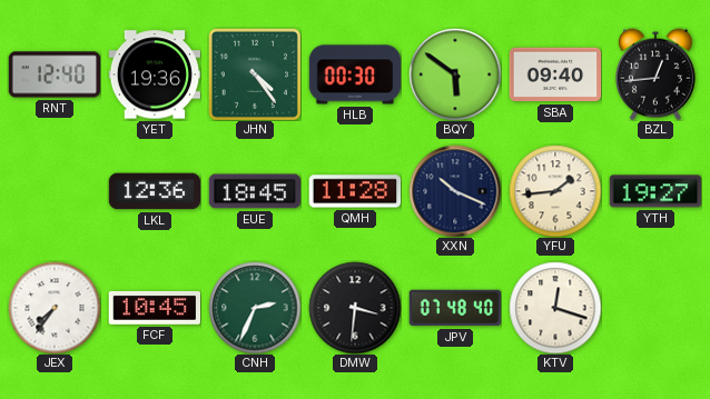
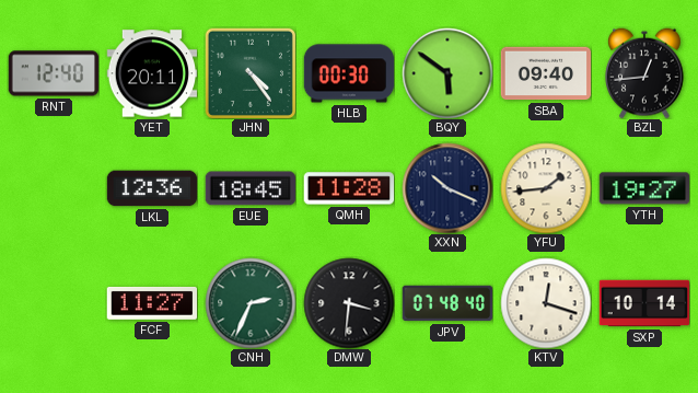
YET: 19:36 -> 20:11
JEX: 7:36 -> none
FCF: 10:45 -> 11:27
SXP: none -> 10:14
